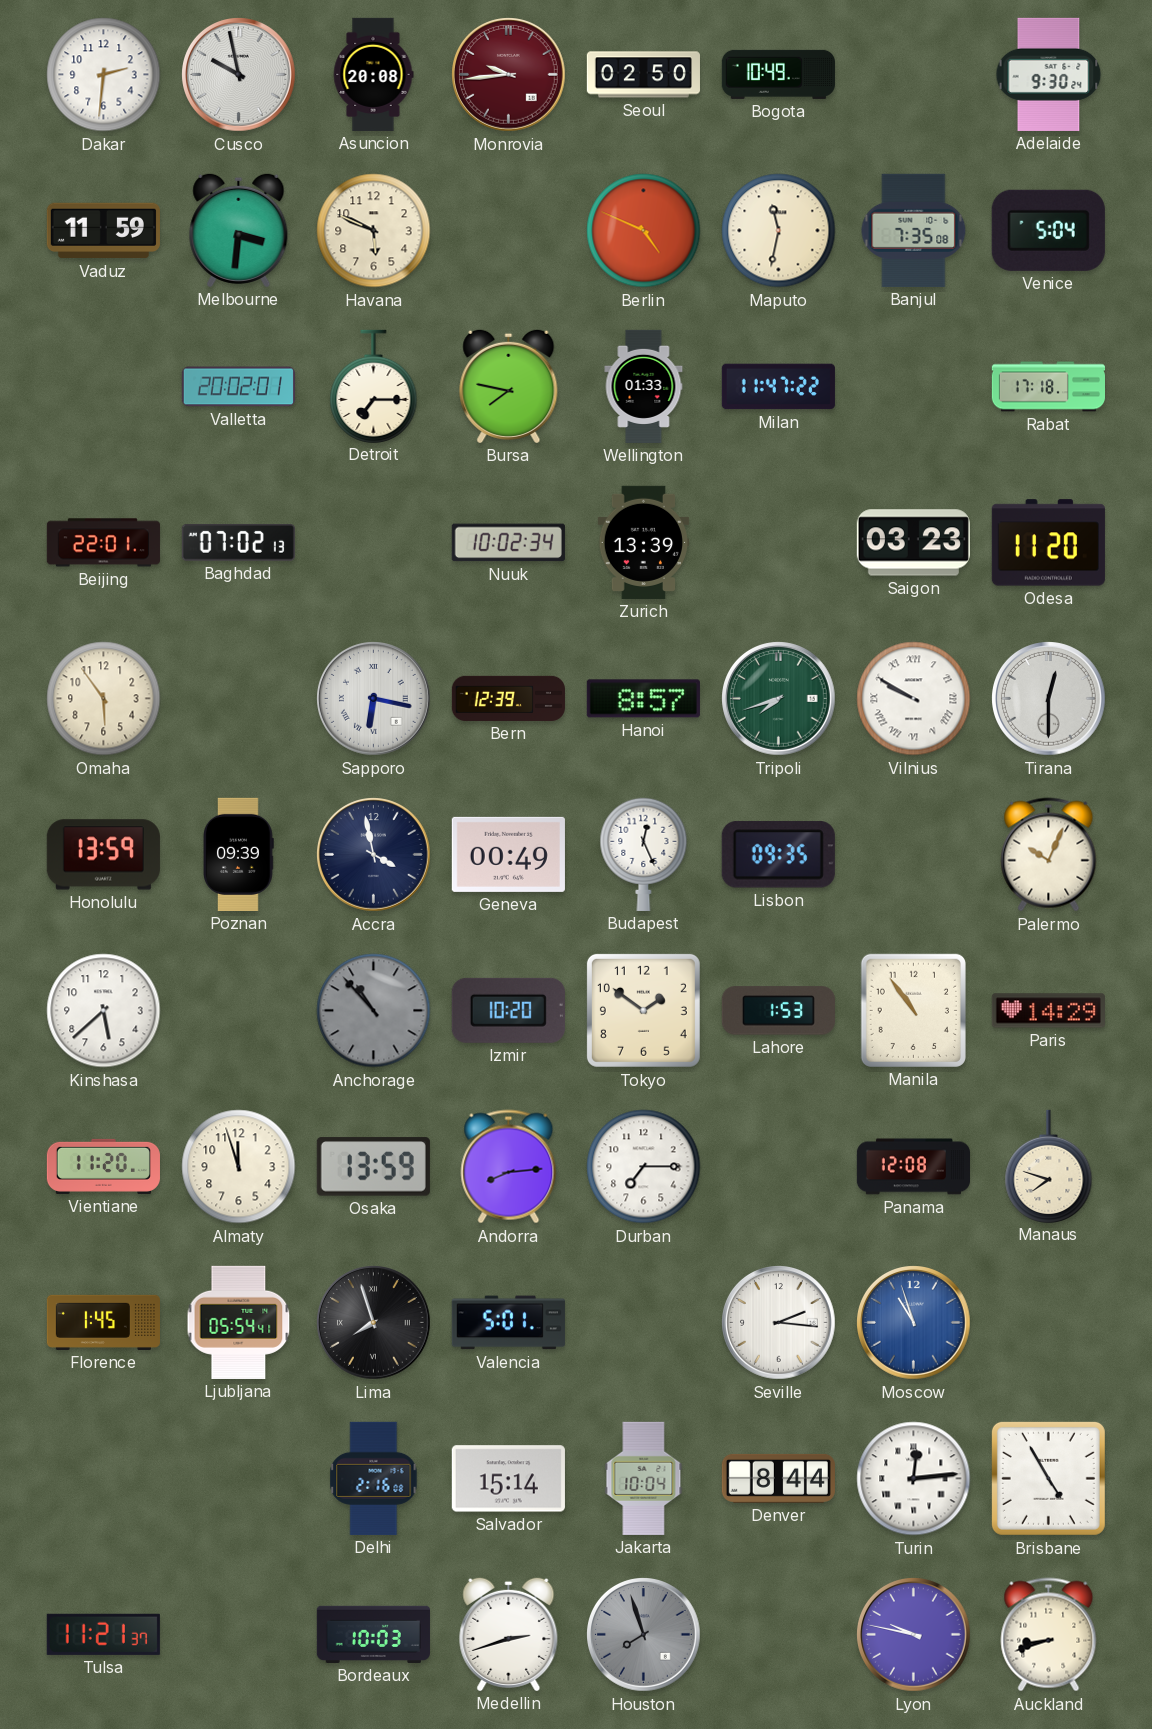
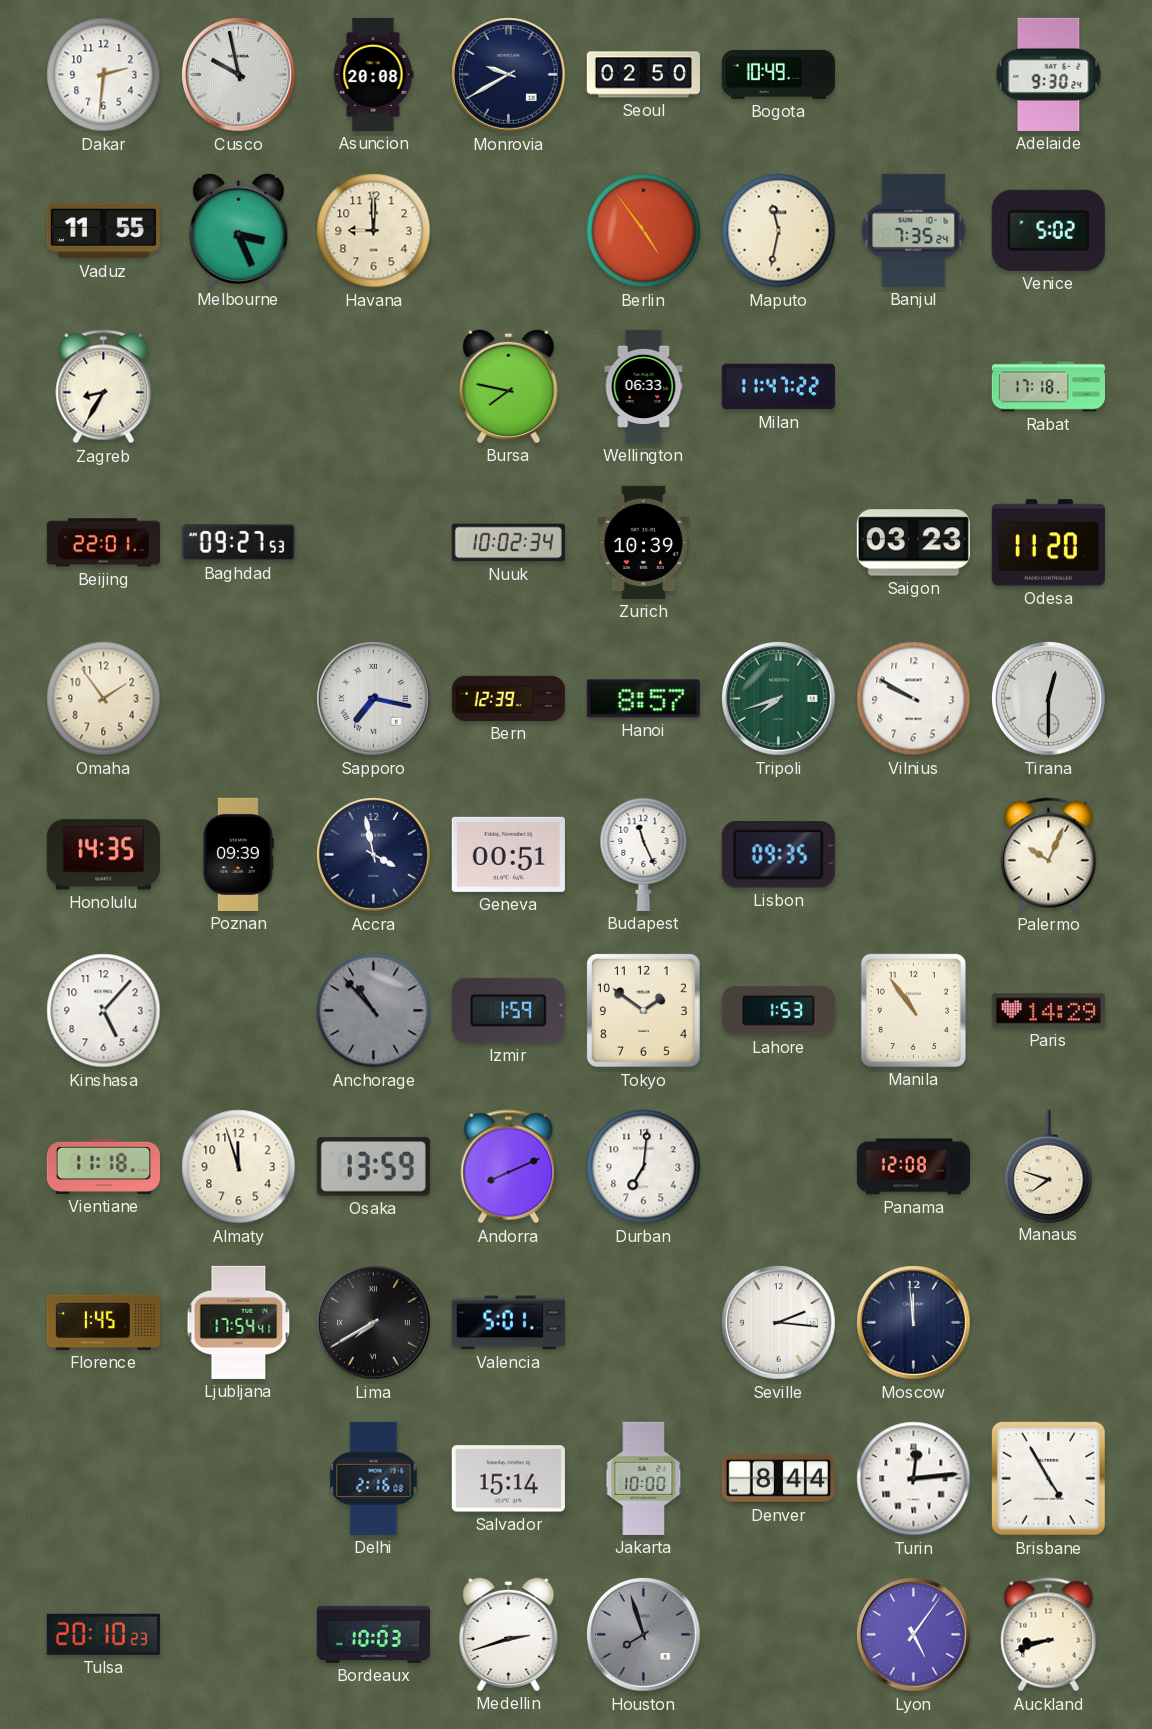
Monrovia: 9:44 -> 9:40
Monrovia dial: burgundy -> navy
Vaduz: 11:59 -> 11:55
Melbourne: 3:31 -> 3:26
Havana: 5:49 -> 9:00
Berlin: 4:49 -> 4:54
Banjul: 7:35:08 -> 7:35:24
Venice: 5:04 -> 5:02
Zagreb: none -> 8:35
Valletta: 20:02 -> none
Detroit: 7:15 -> none
Wellington: 01:33 -> 06:33
Baghdad: 07:02 -> 09:27
Zurich: 13:39 -> 10:39
Omaha: 5:54 -> 1:54
Sapporo: 6:17 -> 7:17
Vilnius numerals: Roman -> Arabic
Honolulu: 13:59 -> 14:35
Geneva: 00:49 -> 00:51
Budapest: 12:26 -> 11:26
Kinshasa: 5:38 -> 5:07
Izmir: 10:20 -> 1:59
Vientiane: 11:20 -> 11:18
Andorra: 8:14 -> 8:11
Durban: 7:15 -> 7:01
Ljubljana: 05:54 -> 17:54
Lima: 7:57 -> 7:40
Moscow: 10:57 -> 11:59
Moscow dial: blue -> navy
Jakarta: 10:04 -> 10:00
Tulsa: 11:21 -> 20:10
Lyon: 9:47 -> 5:06
